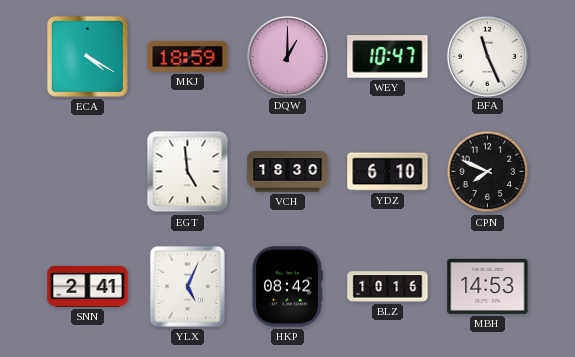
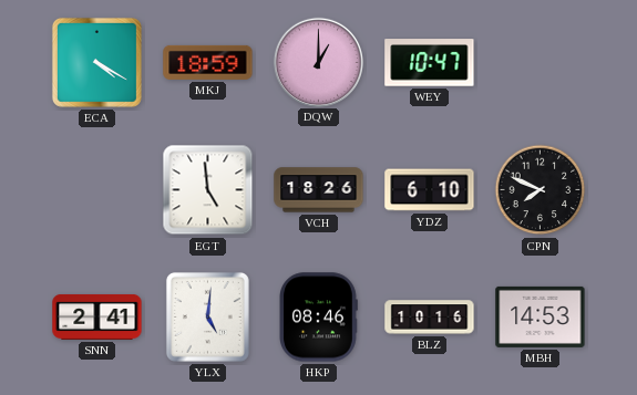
BFA: 11:26 -> none
VCH: 18:30 -> 18:26
YLX: 5:04 -> 5:01
HKP: 08:42 -> 08:46
